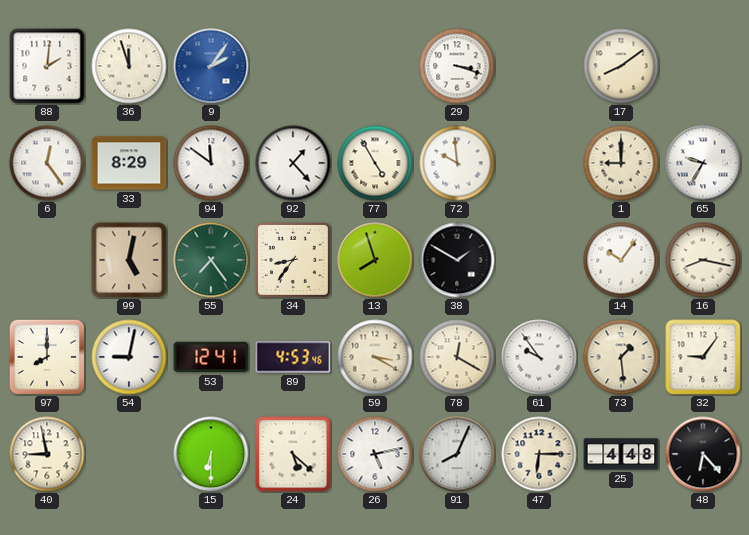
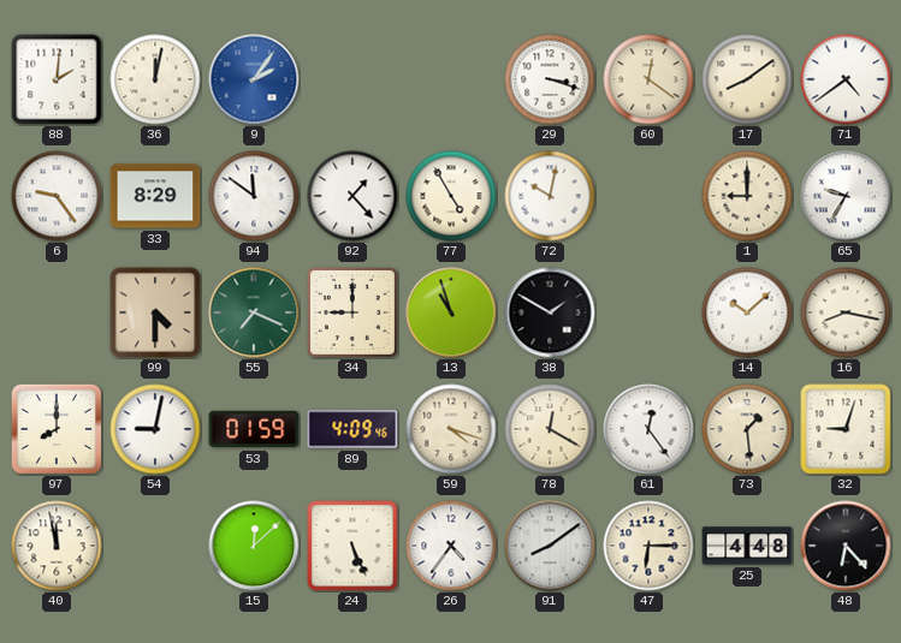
36: 11:57 -> 12:02
60: none -> 12:21
71: none -> 4:39
6: 12:24 -> 9:24
72: 9:59 -> 10:02
99: 5:02 -> 4:30
55: 7:24 -> 7:19
34: 8:36 -> 9:00
13: 7:57 -> 10:57
14: 10:06 -> 10:08
53: 12:41 -> 01:59
89: 4:53 -> 4:09
59: 3:20 -> 4:18
61: 9:54 -> 12:24
32: 9:06 -> 9:03
40: 8:58 -> 11:58
15: 6:30 -> 12:08
24: 5:22 -> 5:26
26: 5:13 -> 4:36
91: 8:04 -> 8:09
